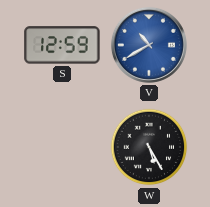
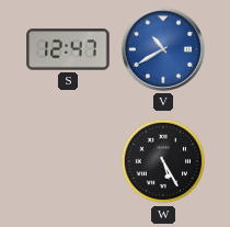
S: 12:59 -> 12:47
